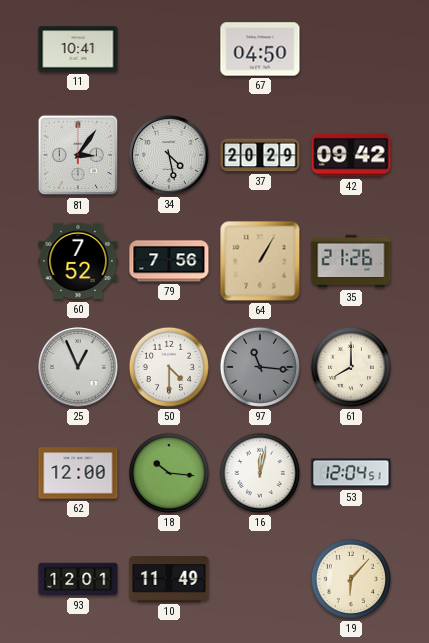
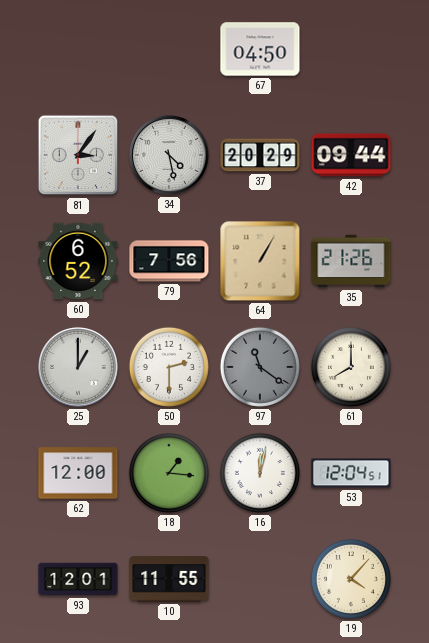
11: 10:41 -> none
42: 09:42 -> 09:44
60: 7:52 -> 6:52
25: 12:56 -> 1:00
50: 4:30 -> 2:30
97: 11:16 -> 11:21
18: 10:16 -> 1:16
10: 11:49 -> 11:55
19: 6:07 -> 4:07
